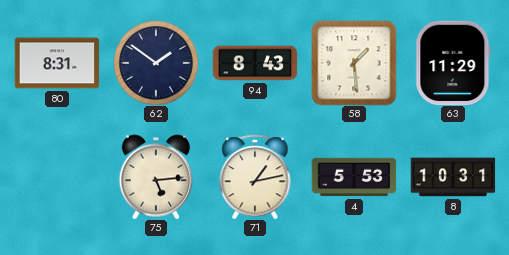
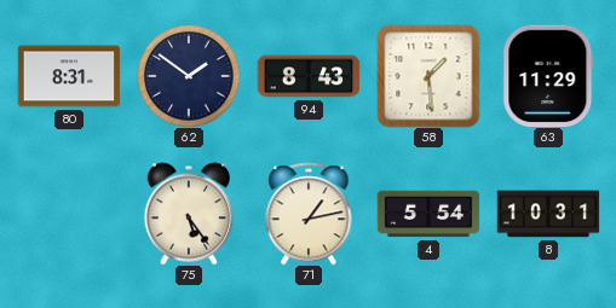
75: 5:14 -> 5:24
4: 5:53 -> 5:54
